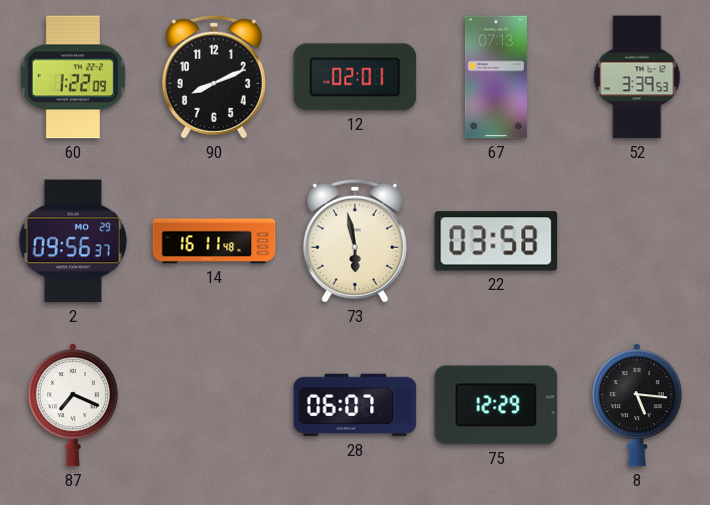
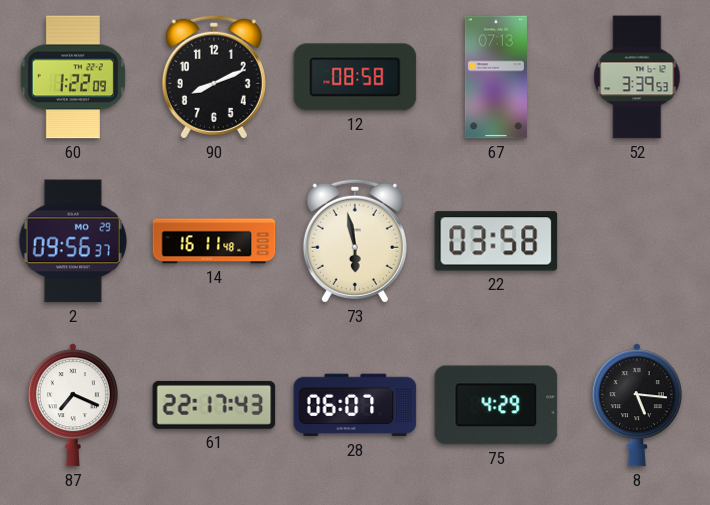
12: 02:01 -> 08:58
61: none -> 22:17
75: 12:29 -> 4:29
